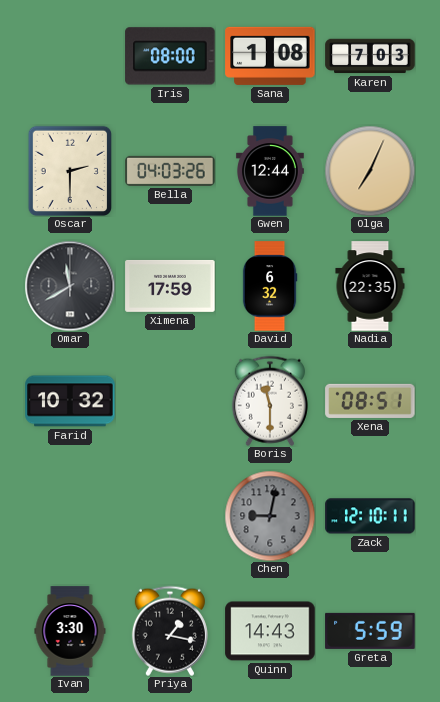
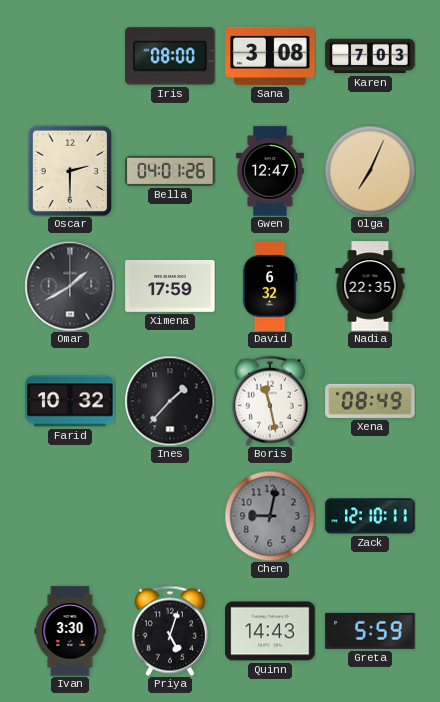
Sana: 1:08 -> 3:08
Bella: 04:03 -> 04:01
Gwen: 12:44 -> 12:47
Omar: 11:40 -> 1:40
Ines: none -> 1:37
Boris: 11:30 -> 11:28
Xena: 08:51 -> 08:49
Priya: 1:17 -> 5:03
